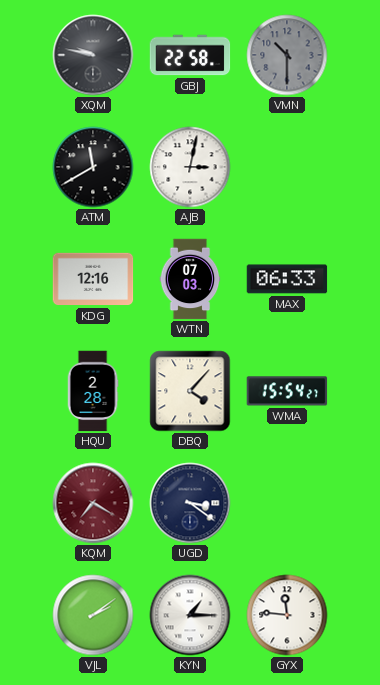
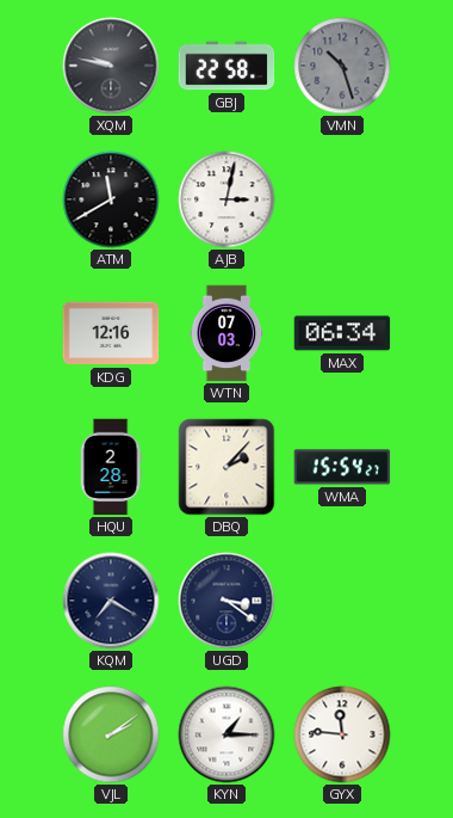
VMN: 10:30 -> 10:27
MAX: 06:33 -> 06:34
DBQ: 4:07 -> 2:07
KQM dial: burgundy -> navy
